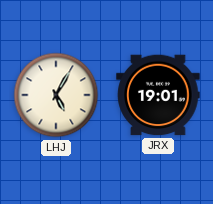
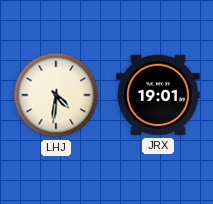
LHJ: 5:05 -> 4:31
